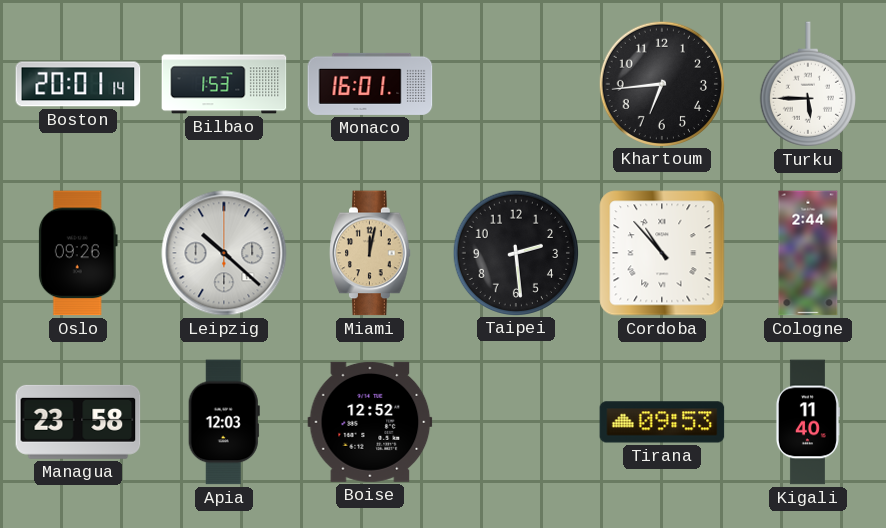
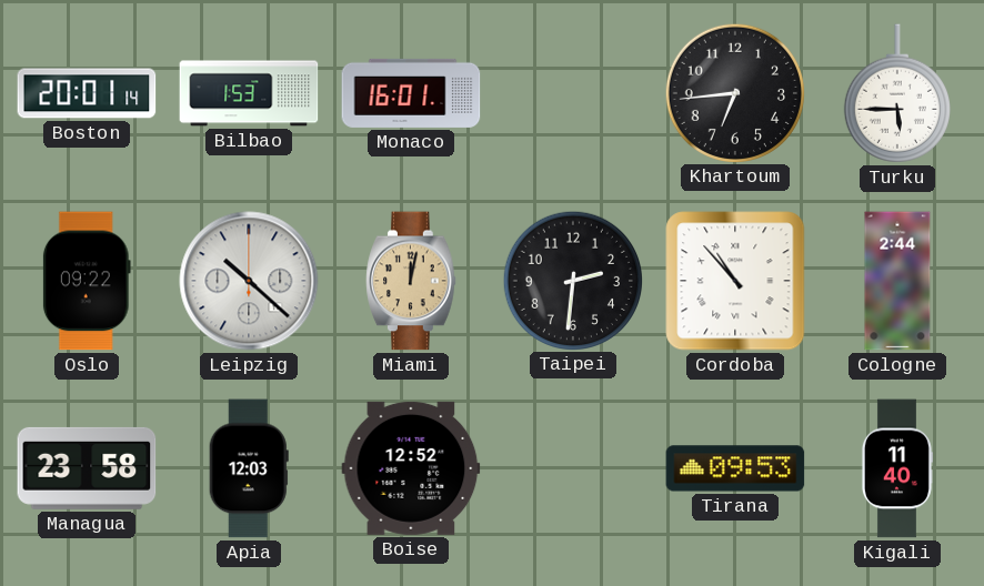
Oslo: 09:26 -> 09:22
Taipei: 2:29 -> 2:31
